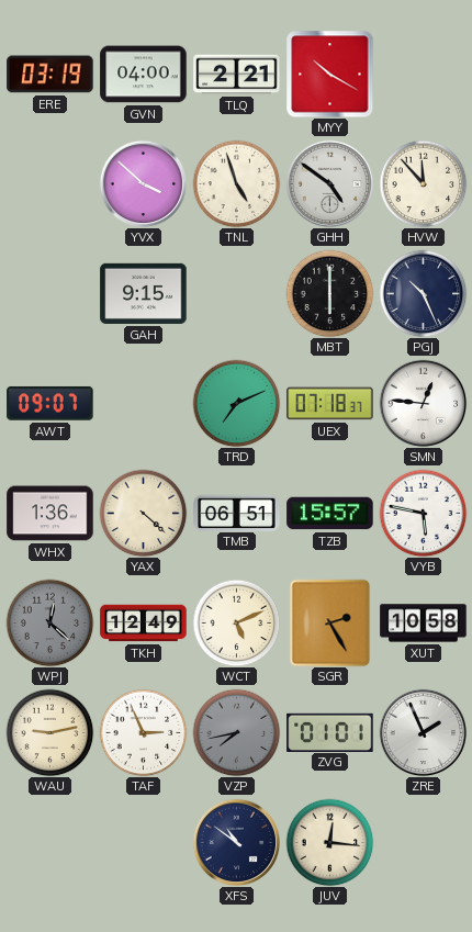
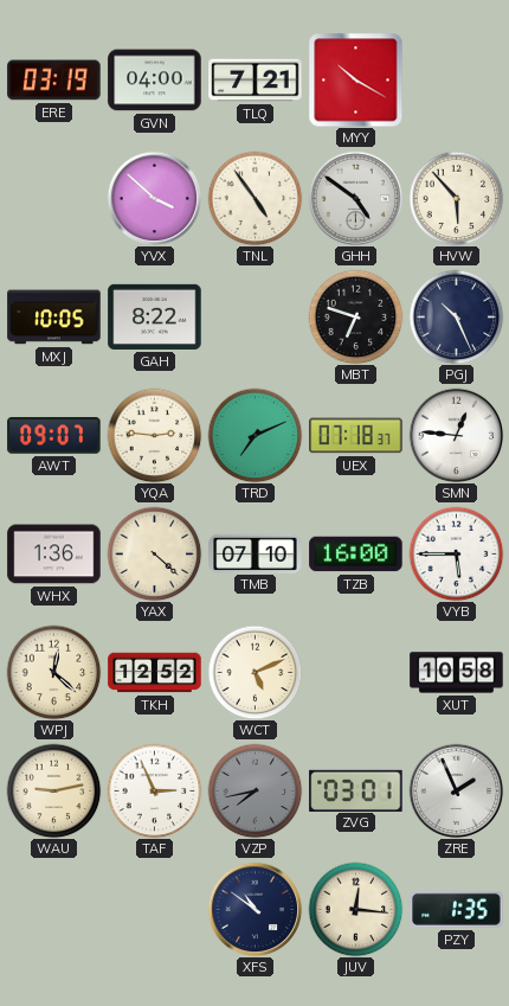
TLQ: 2:21 -> 7:21
TNL: 4:57 -> 4:54
HVW: 11:53 -> 5:53
MXJ: none -> 10:05
GAH: 9:15 -> 8:22
MBT: 6:00 -> 6:48
YQA: none -> 2:46
TMB: 06:51 -> 07:10
TZB: 15:57 -> 16:00
VYB: 5:47 -> 5:45
WPJ dial: grey -> cream
TKH: 12:49 -> 12:52
SGR: 2:25 -> none
ZVG: 01:01 -> 03:01
PZY: none -> 1:35
